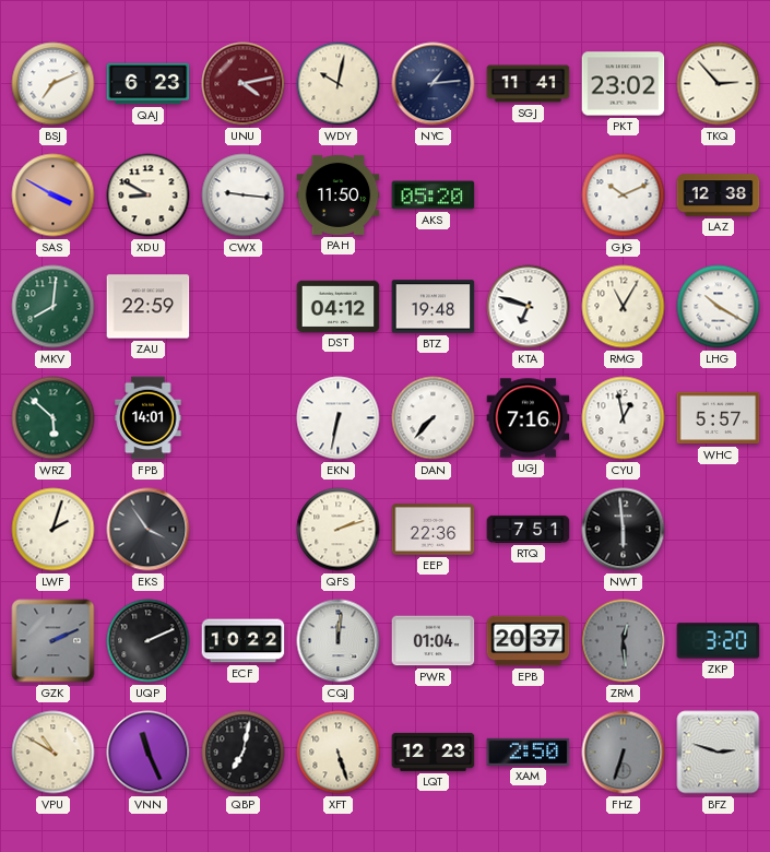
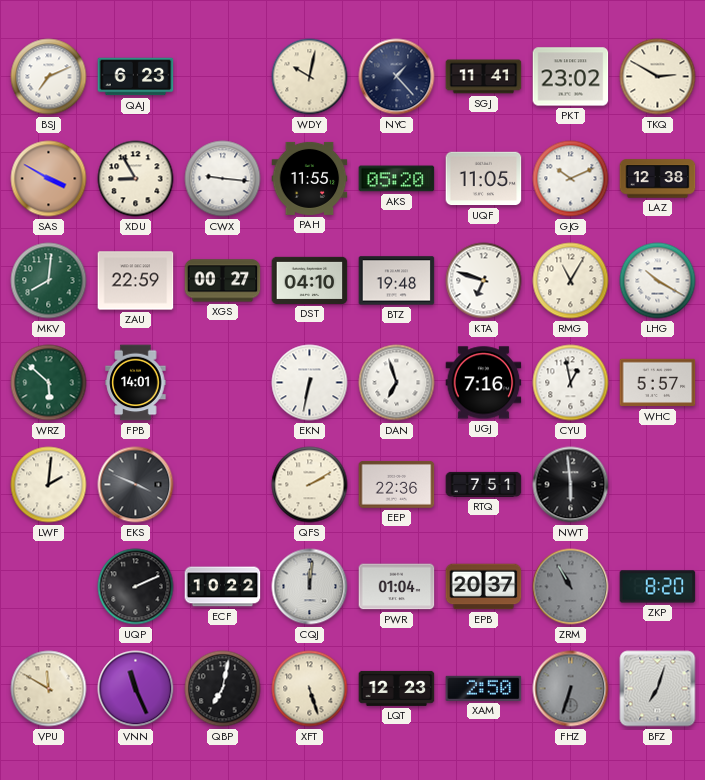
UNU: 4:13 -> none
NYC: 1:14 -> 1:23
TKQ: 2:53 -> 2:50
XDU: 8:50 -> 8:55
PAH: 11:50 -> 11:55
UQF: none -> 11:05
XGS: none -> 00:27
DST: 04:12 -> 04:10
DAN: 7:37 -> 6:57
LWF: 2:03 -> 2:01
EKS: 3:54 -> 3:49
QFS: 2:12 -> 2:10
GZK: 2:11 -> none
ZRM: 12:29 -> 10:55
ZKP: 3:20 -> 8:20
VPU: 10:50 -> 11:50
BFZ: 2:48 -> 7:03
